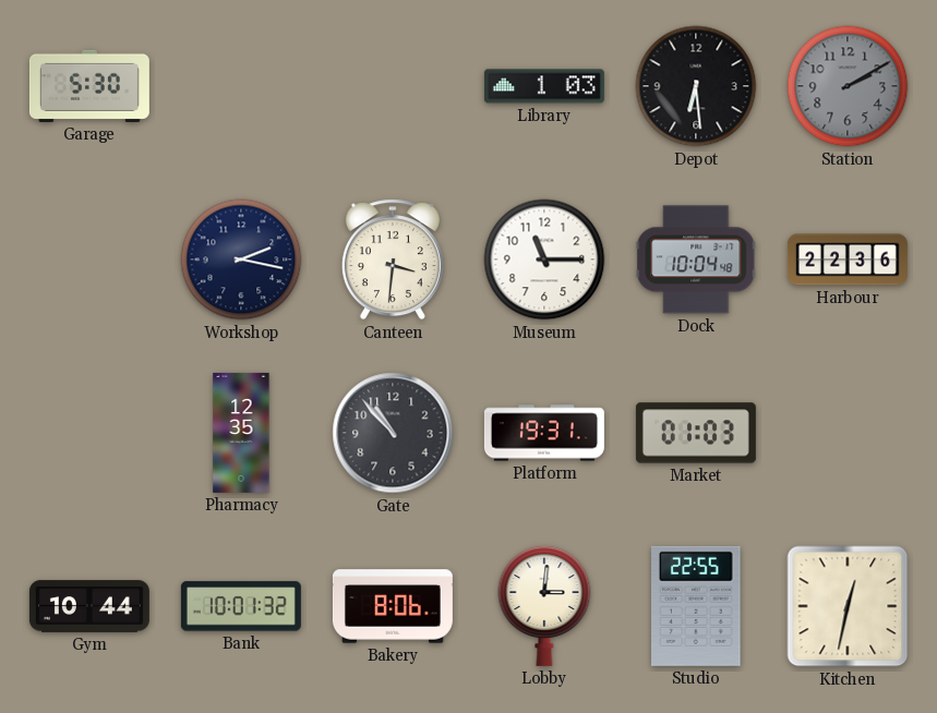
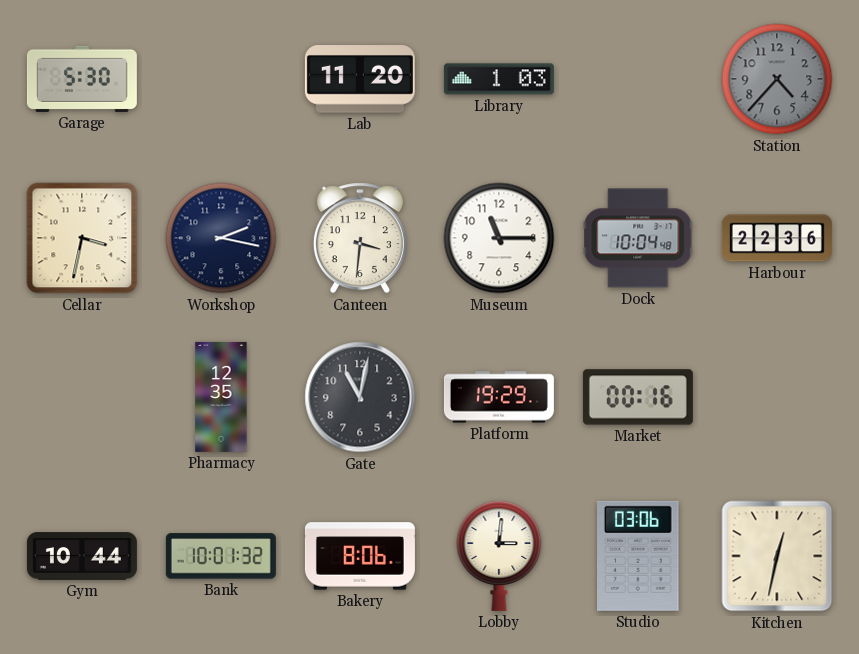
Lab: none -> 11:20
Depot: 6:29 -> none
Station: 2:10 -> 4:37
Cellar: none -> 3:32
Gate: 10:53 -> 11:02
Platform: 19:31 -> 19:29
Market: 01:03 -> 00:16
Studio: 22:55 -> 03:06
